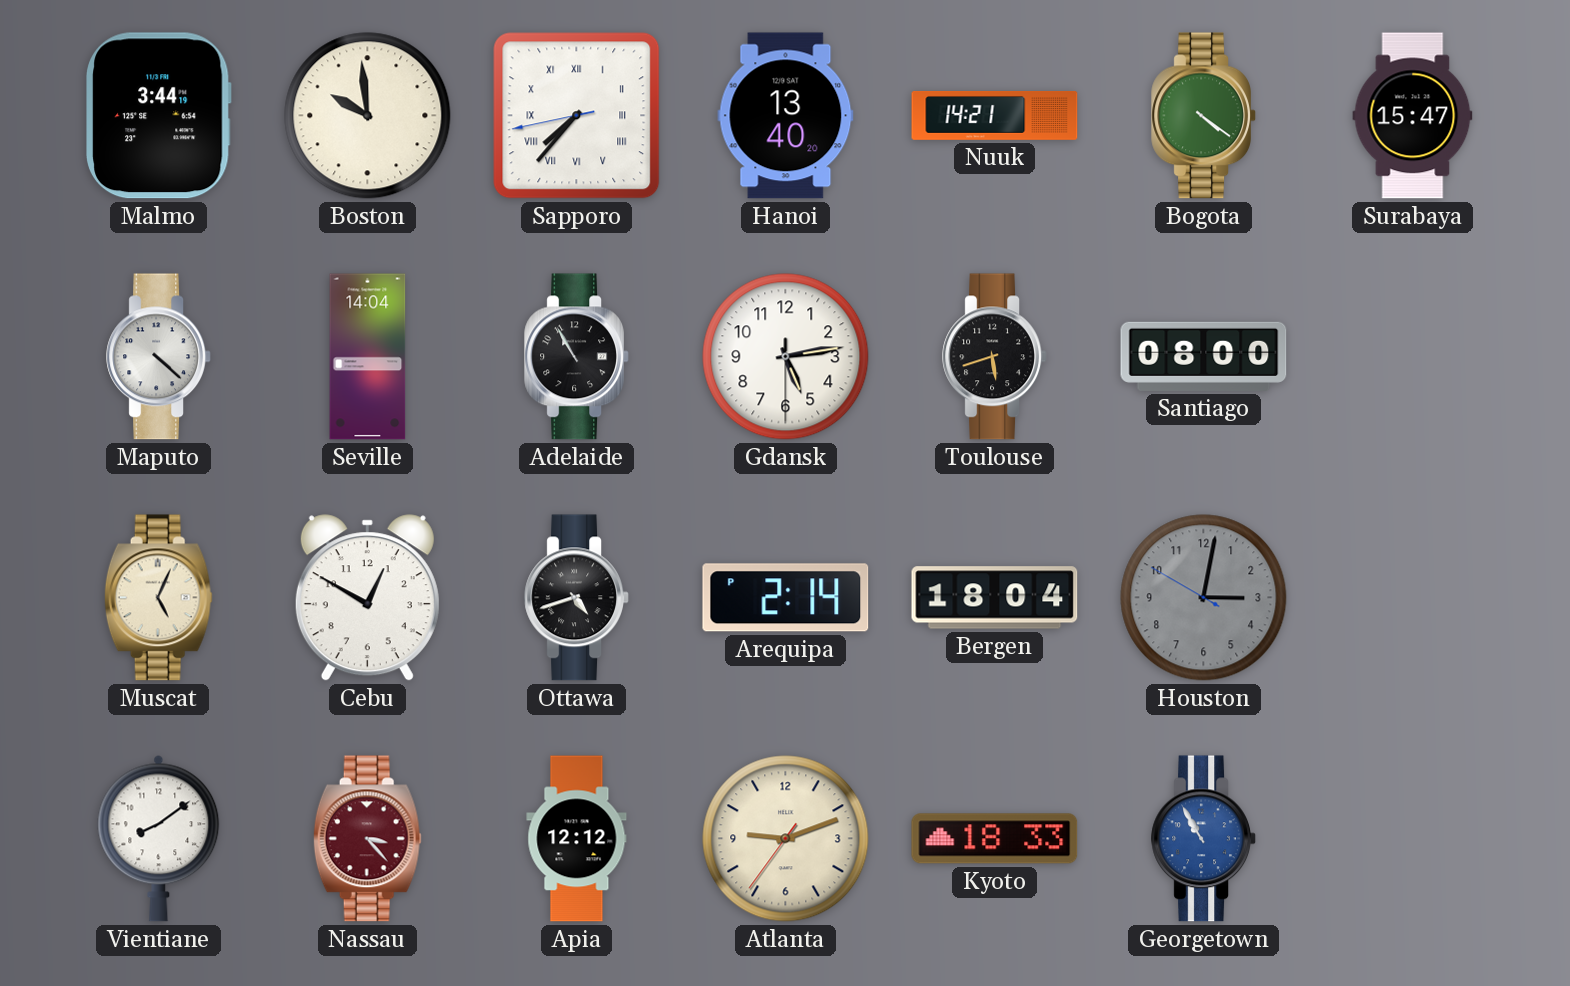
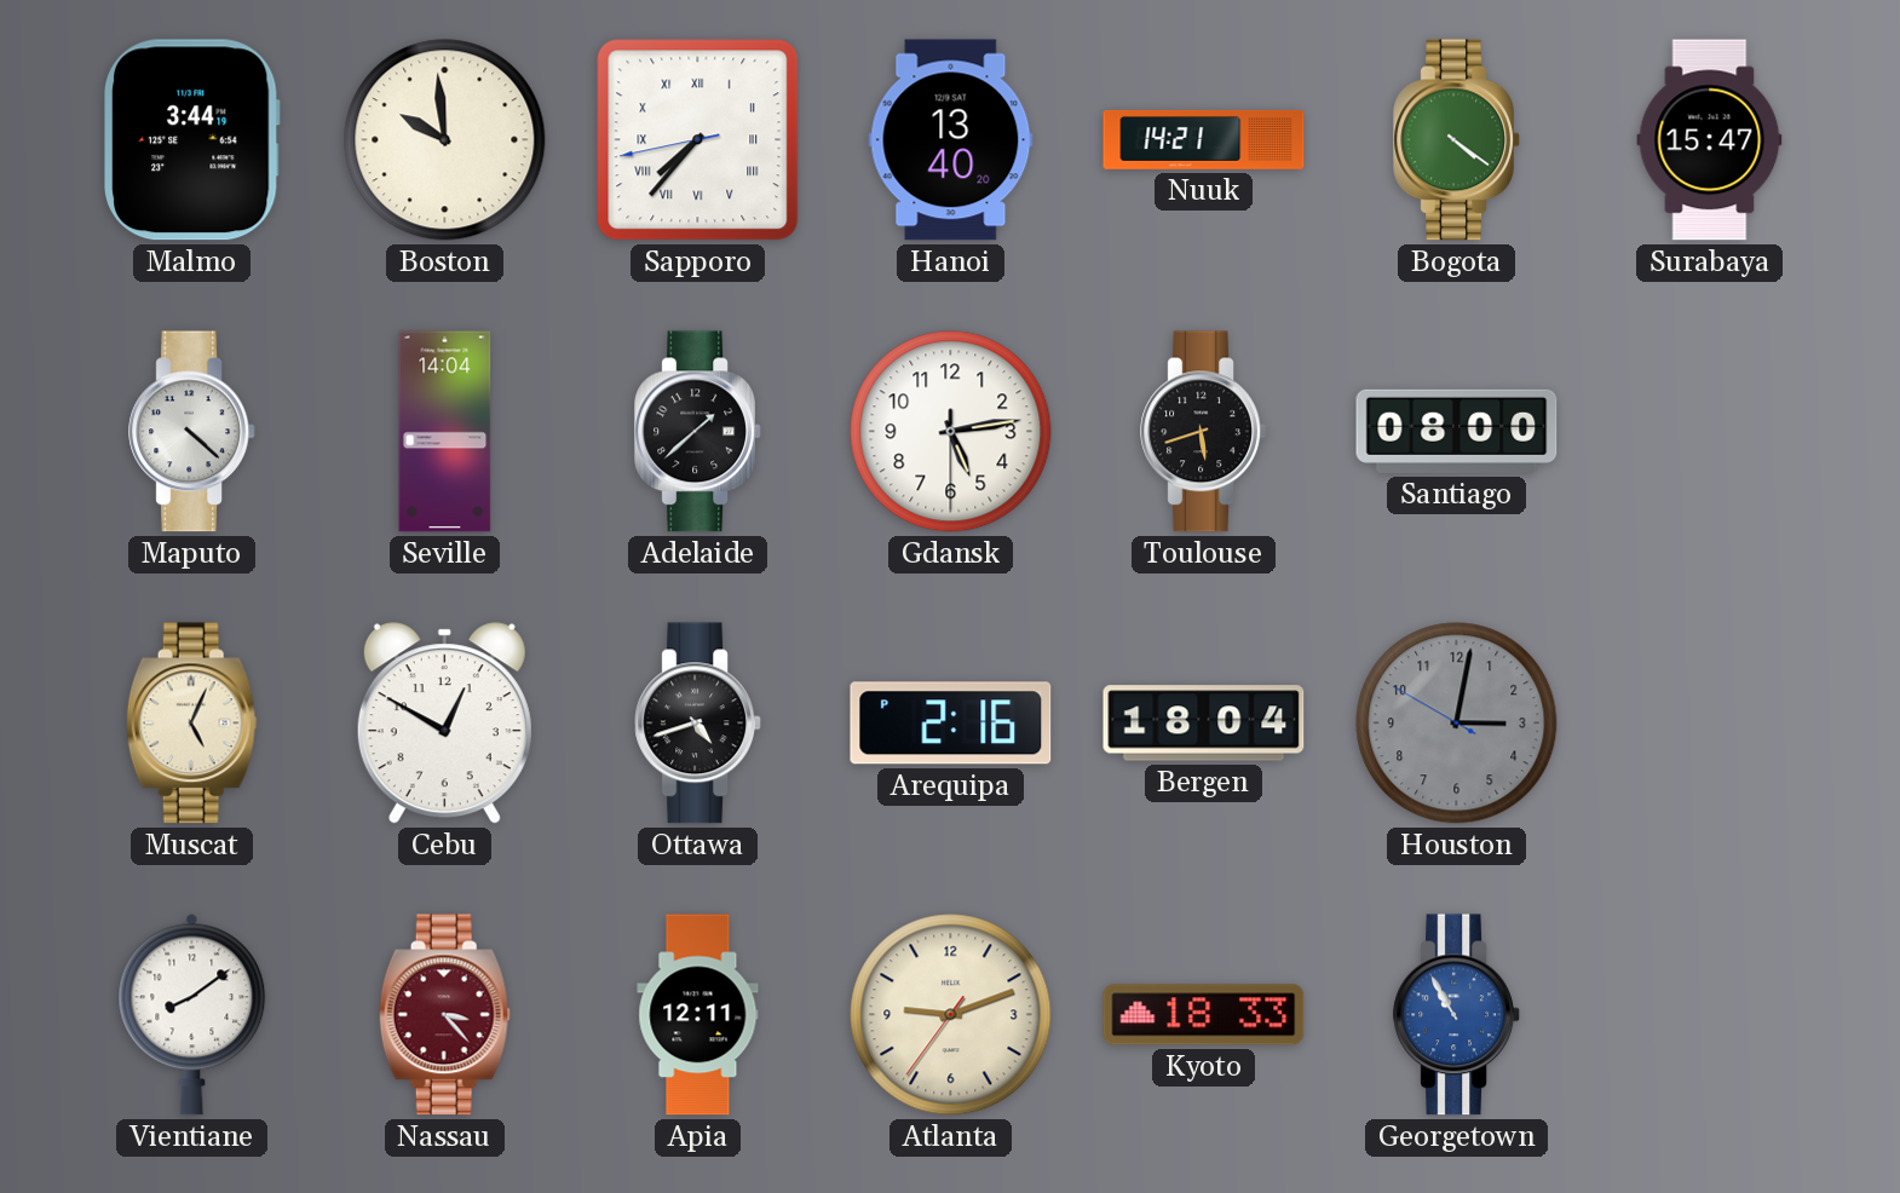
Adelaide: 10:55 -> 1:38
Arequipa: 2:14 -> 2:16
Apia: 12:12 -> 12:11
